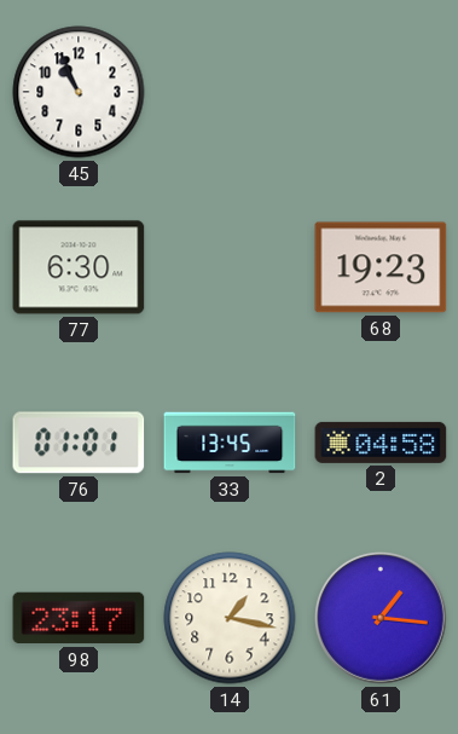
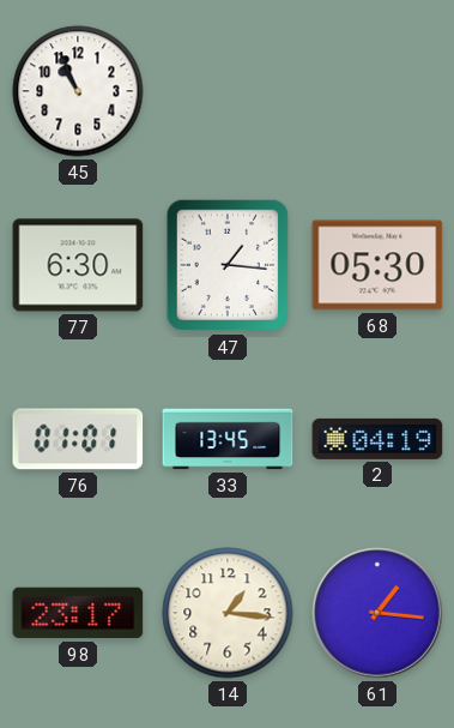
47: none -> 1:16
68: 19:23 -> 05:30
2: 04:58 -> 04:19
14: 1:17 -> 1:16
